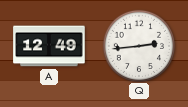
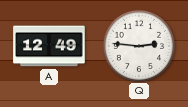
Q: 2:44 -> 2:46
